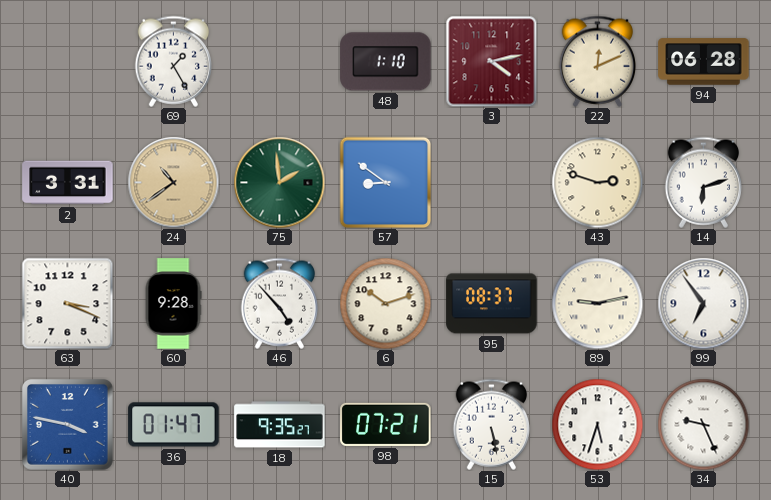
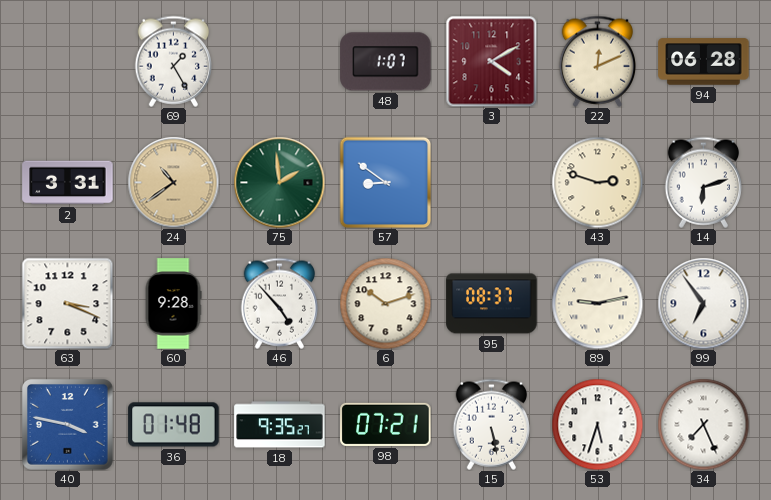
48: 1:10 -> 1:07
3: 4:13 -> 4:10
36: 01:47 -> 01:48
34: 9:26 -> 7:26
